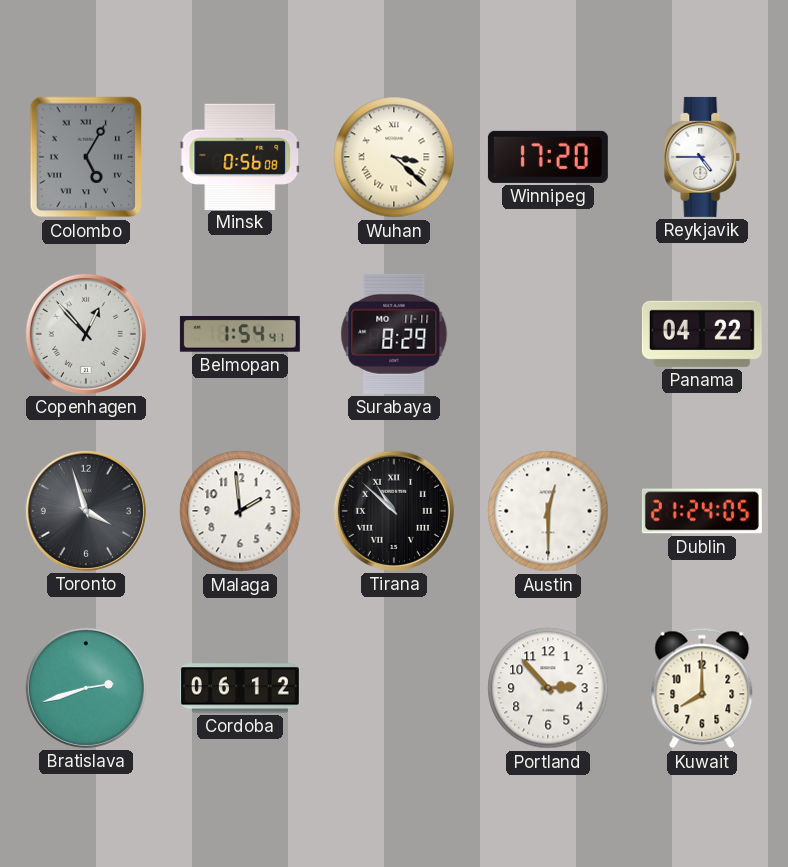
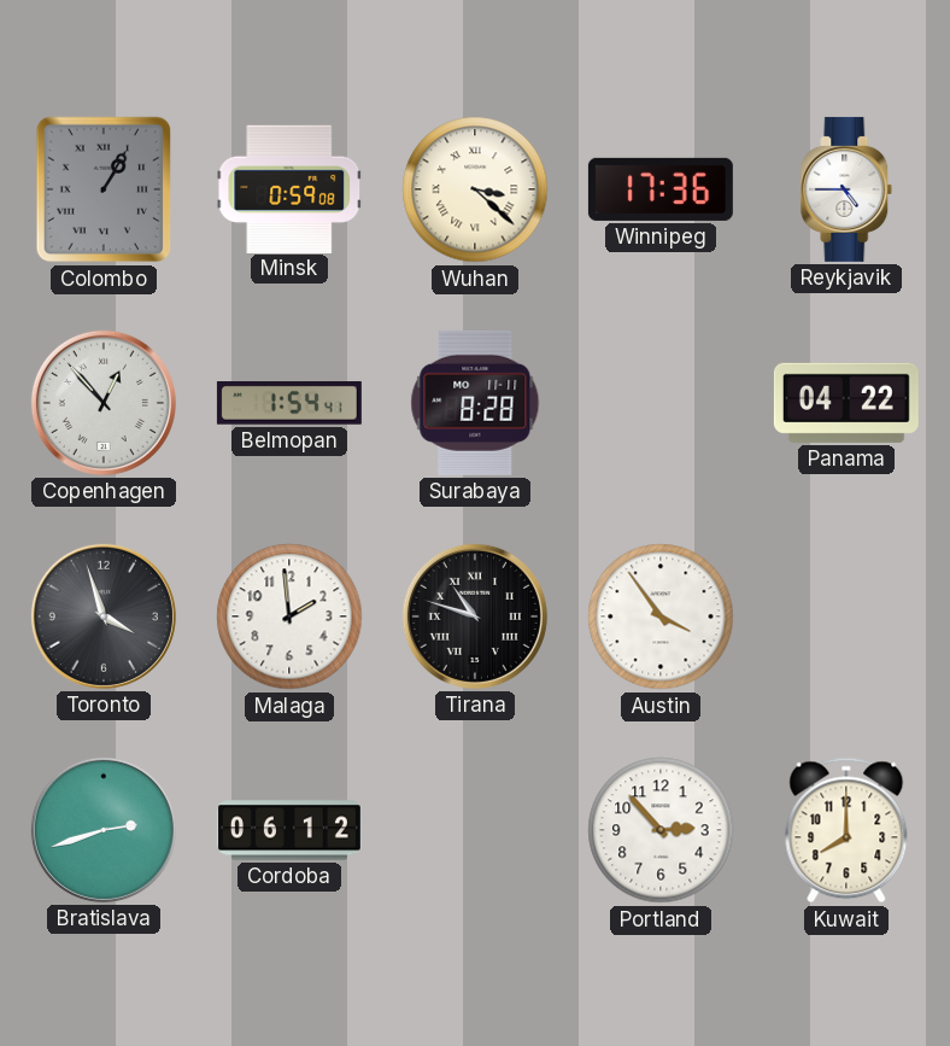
Colombo: 5:05 -> 1:05
Minsk: 0:56 -> 0:59
Winnipeg: 17:20 -> 17:36
Surabaya: 8:29 -> 8:28
Tirana: 10:52 -> 10:48
Austin: 12:30 -> 3:54
Dublin: 21:24 -> none
